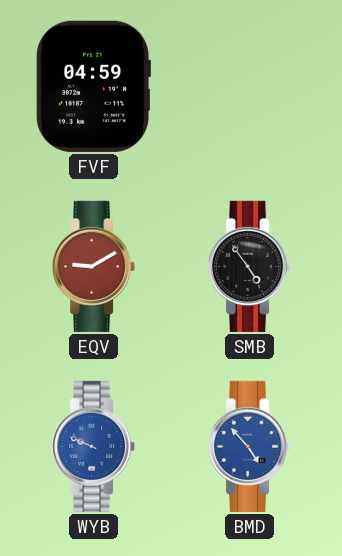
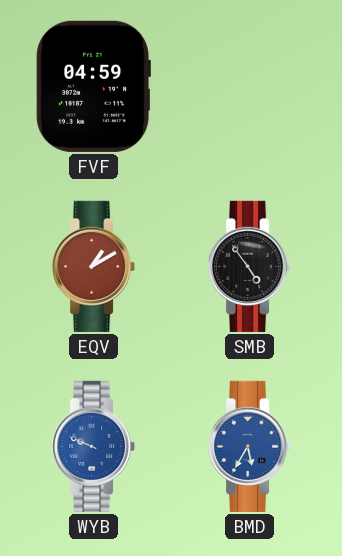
EQV: 9:10 -> 1:10
BMD: 4:53 -> 5:35
